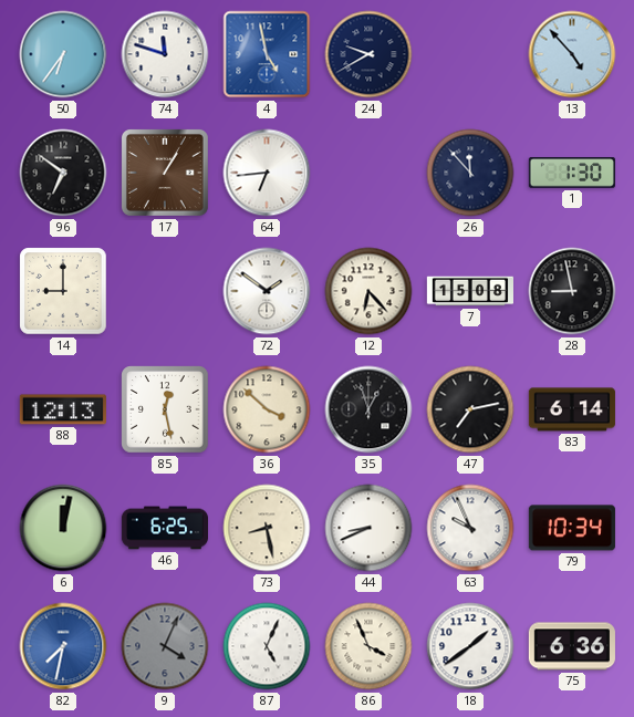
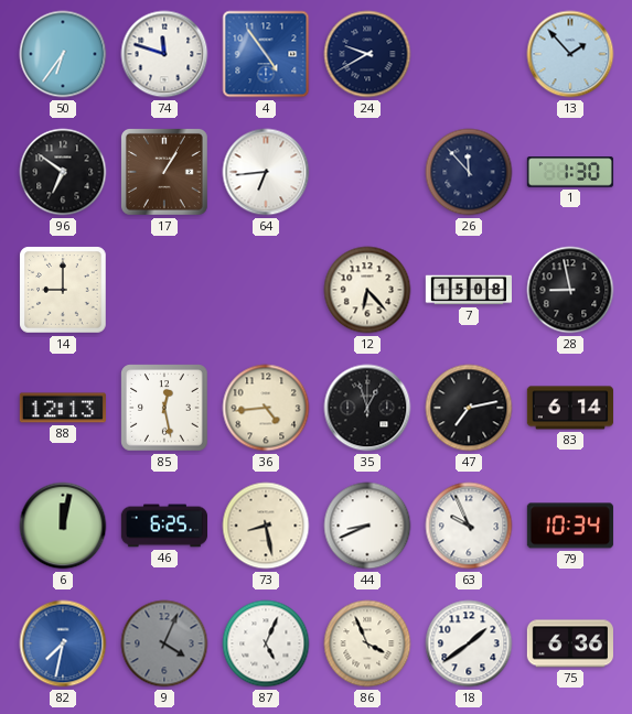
4: 4:58 -> 4:54
13: 4:53 -> 1:53
72: 1:51 -> none
36: 3:52 -> 4:44
